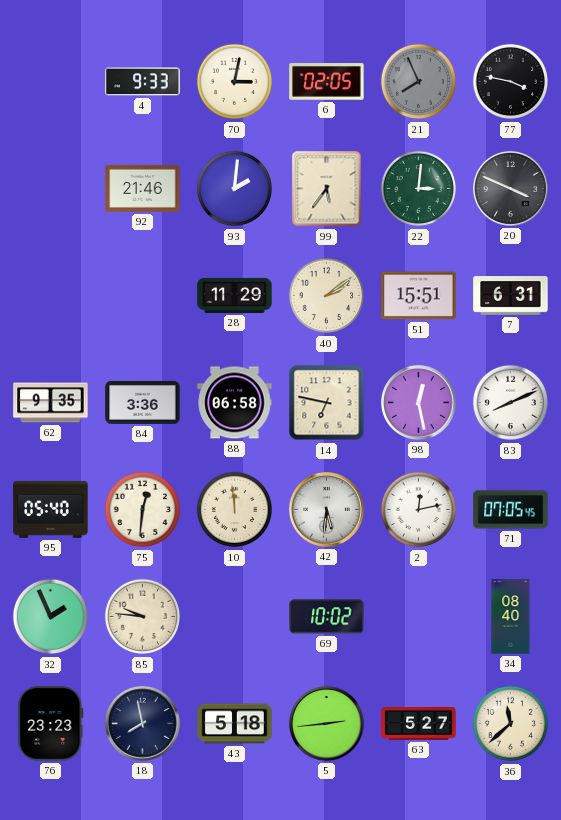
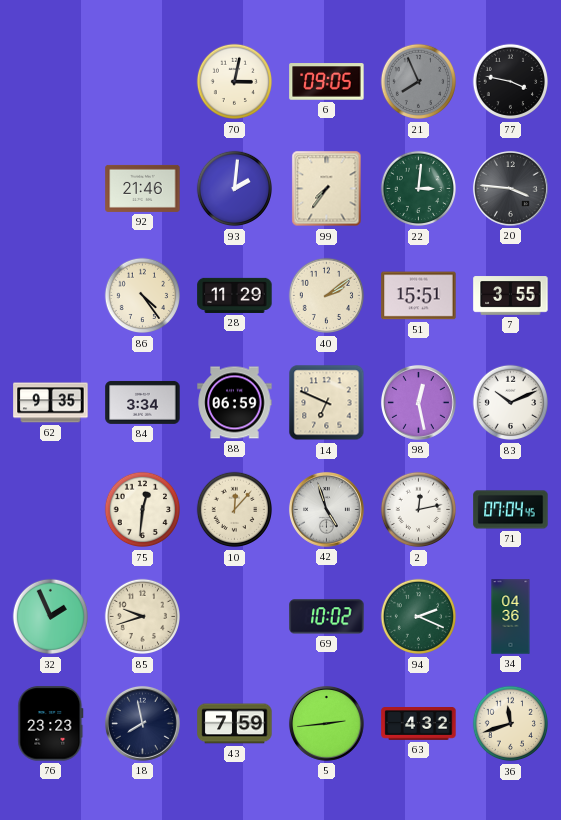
4: 9:33 -> none
6: 02:05 -> 09:05
99: 5:36 -> 7:36
20: 3:49 -> 3:46
86: none -> 4:24
7: 6:31 -> 3:55
84: 3:36 -> 3:34
88: 06:58 -> 06:59
14: 6:47 -> 6:49
83: 8:11 -> 10:11
95: 05:40 -> none
10: 11:59 -> 12:07
42: 5:31 -> 4:57
71: 07:05 -> 07:04
85: 9:46 -> 9:42
94: none -> 2:19
34: 08:40 -> 04:36
43: 5:18 -> 7:59
63: 5:27 -> 4:32
36: 11:38 -> 11:42
